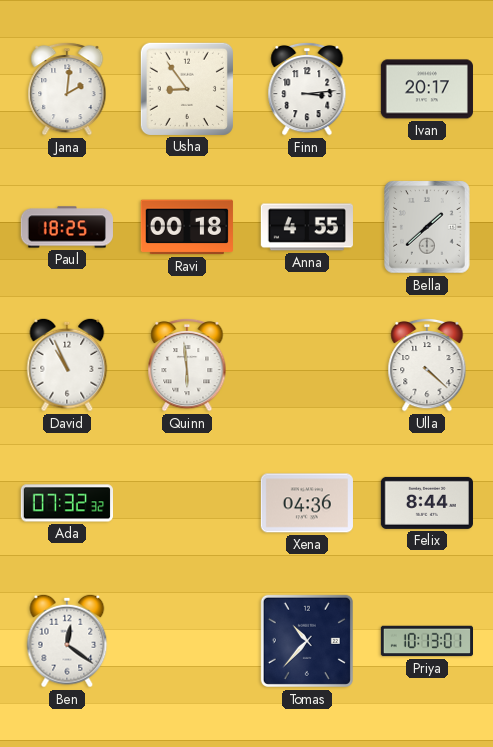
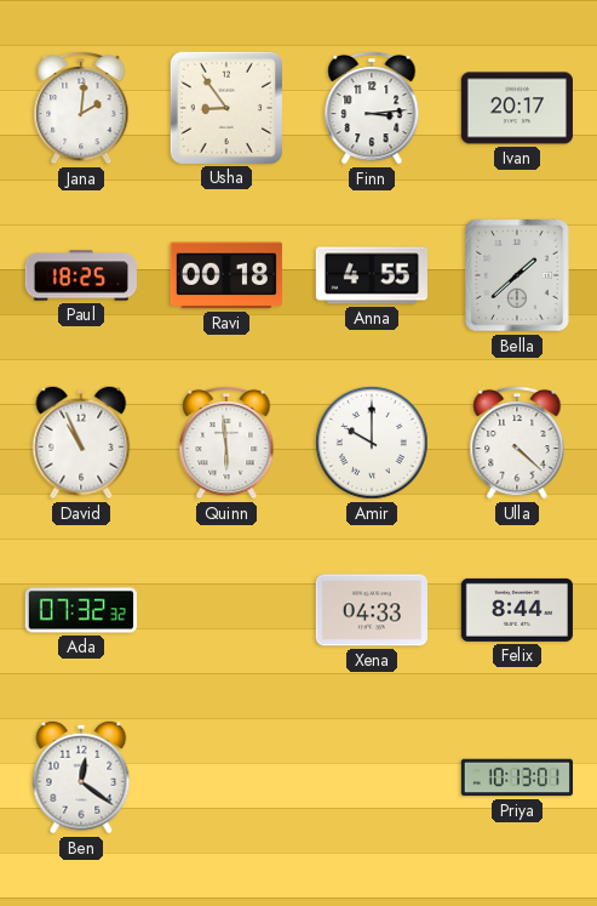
Amir: none -> 10:00
Xena: 04:36 -> 04:33
Tomas: 10:37 -> none
